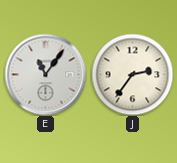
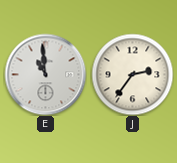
E: 11:06 -> 10:59
